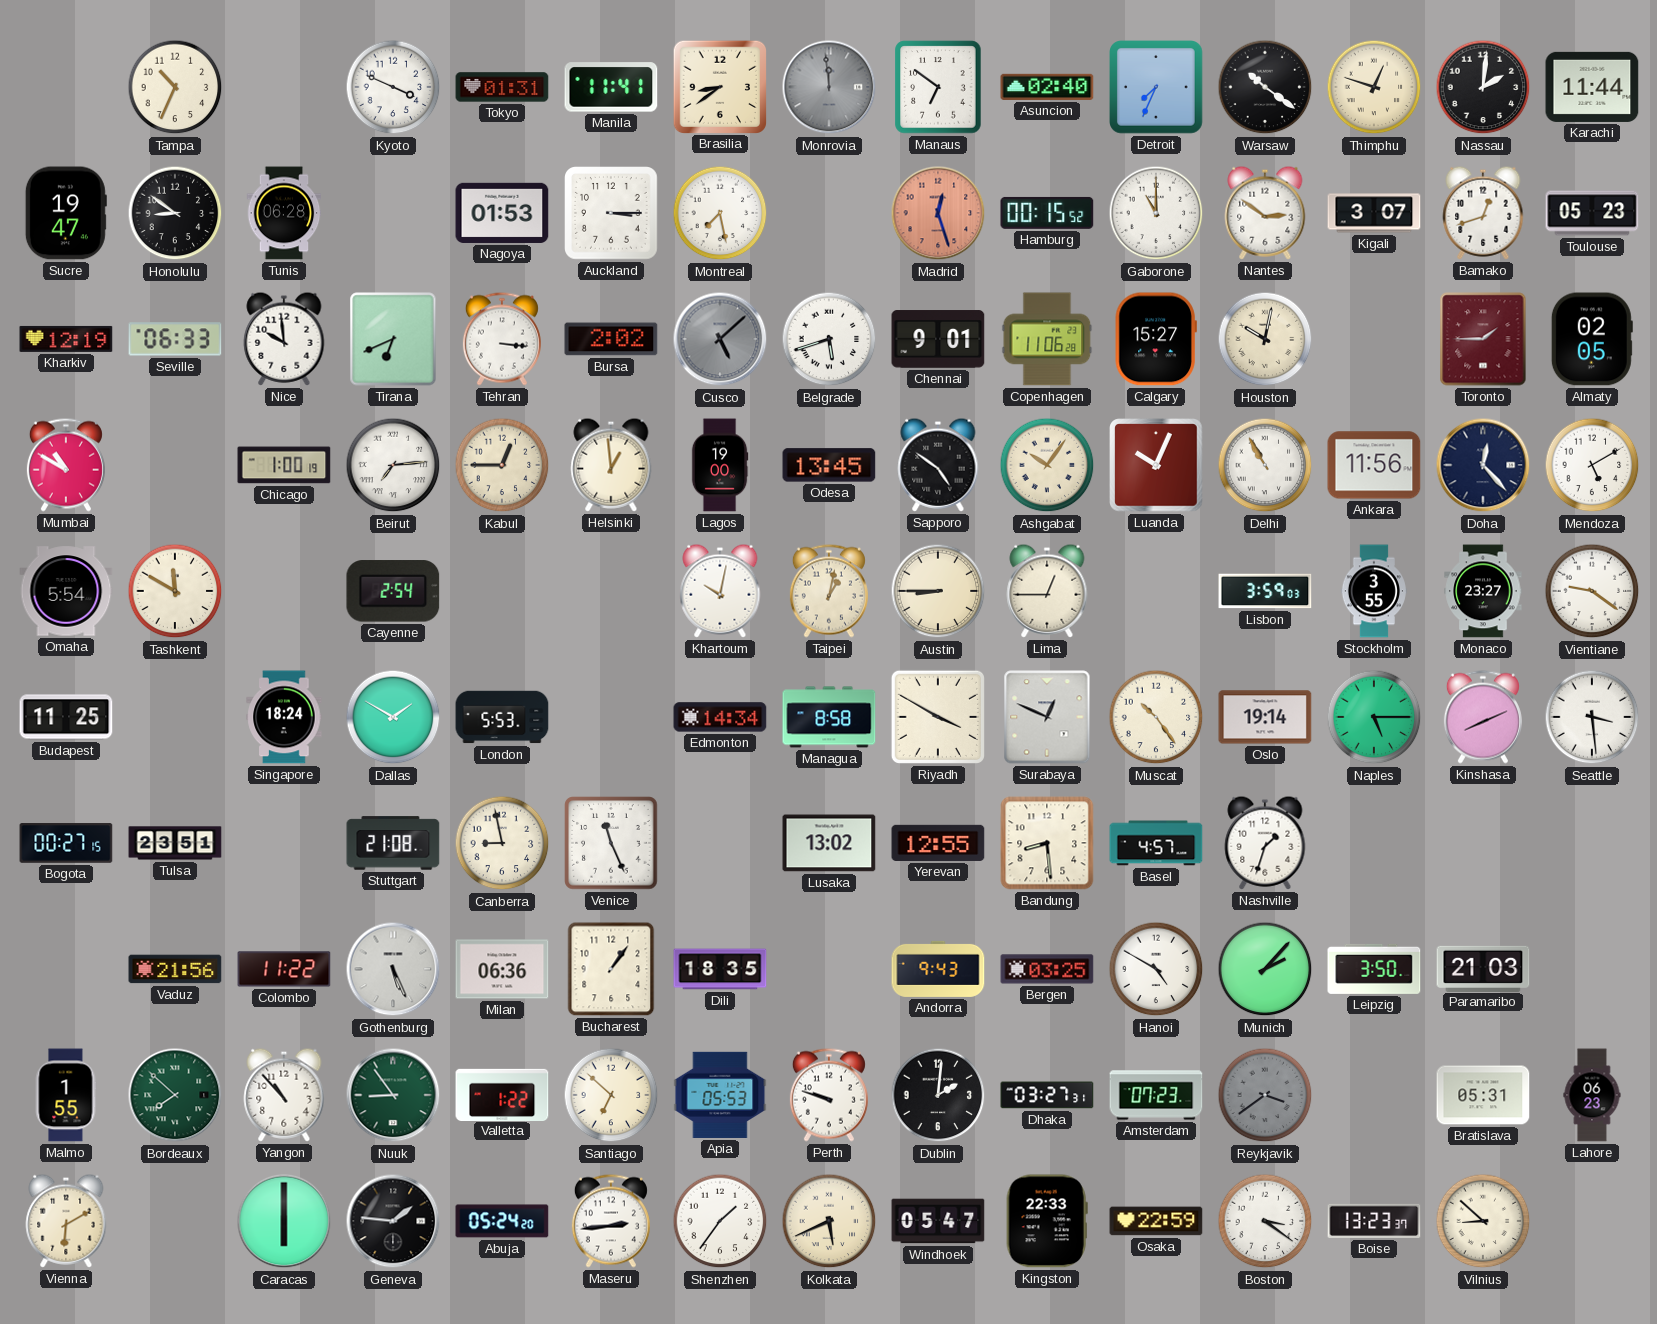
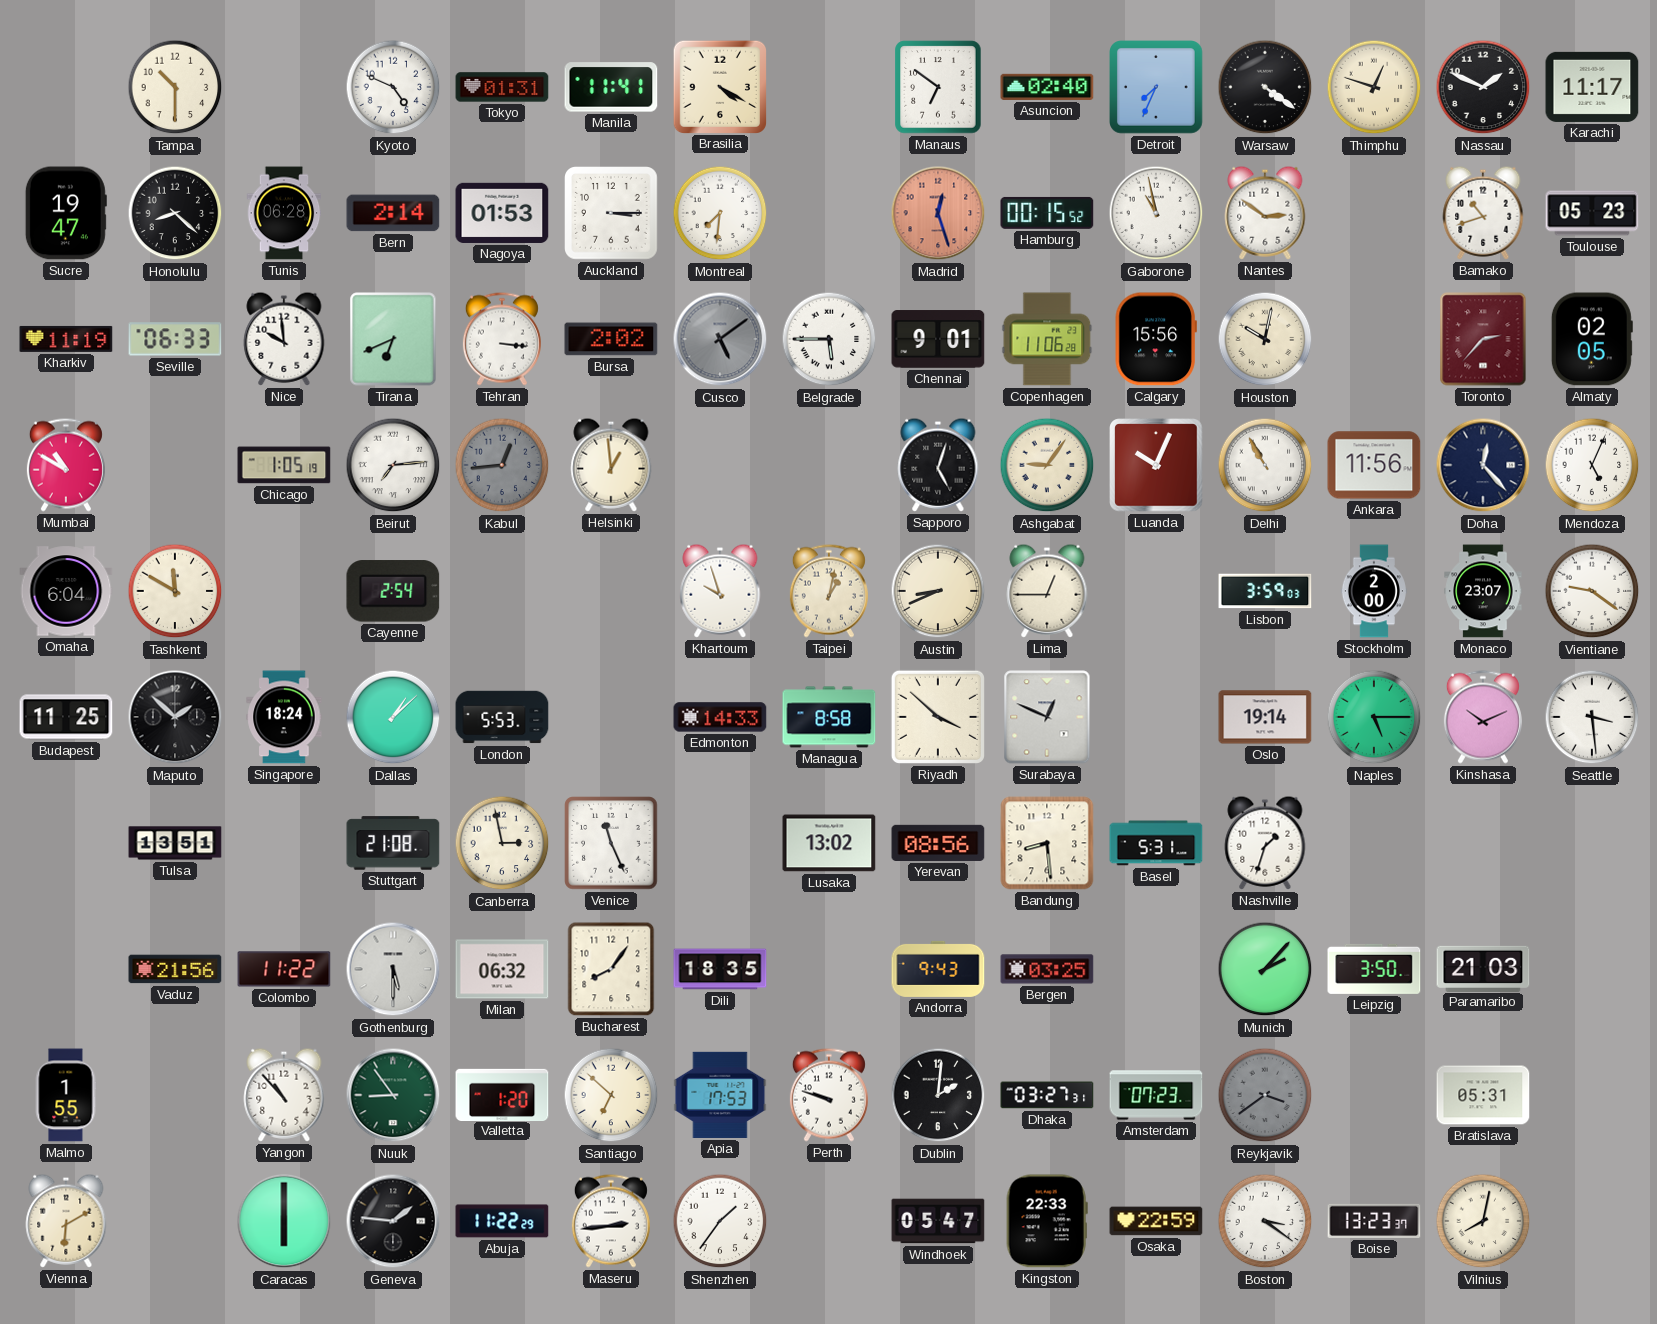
Tampa: 10:34 -> 10:30
Kyoto: 3:49 -> 4:49
Brasilia: 8:39 -> 4:20
Monrovia: 11:59 -> none
Warsaw: 10:21 -> 4:21
Nassau: 2:01 -> 1:49
Karachi: 11:44 -> 11:17
Honolulu: 8:51 -> 8:22
Bern: none -> 2:14
Montreal: 7:28 -> 7:31
Gaborone: 11:00 -> 10:58
Kigali: 3:07 -> none
Bamako: 12:42 -> 10:42
Kharkiv: 12:19 -> 11:19
Cusco: 5:08 -> 5:09
Belgrade: 5:42 -> 5:45
Calgary: 15:27 -> 15:56
Toronto: 1:45 -> 2:37
Chicago: 1:00 -> 1:05
Kabul: 12:45 -> 12:44
Kabul dial: cream -> grey
Lagos: 19:00 -> none
Odesa: 13:45 -> none
Sapporo: 4:51 -> 5:03
Ashgabat: 10:06 -> 9:06
Mendoza: 5:10 -> 5:04
Omaha: 5:54 -> 6:04
Khartoum: 10:02 -> 9:57
Austin: 8:45 -> 8:41
Stockholm: 3:55 -> 2:00
Monaco: 23:27 -> 23:07
Maputo: none -> 1:52
Dallas: 1:50 -> 1:08
Edmonton: 14:34 -> 14:33
Riyadh: 3:50 -> 3:52
Muscat: 10:24 -> none
Kinshasa: 8:11 -> 10:11
Bogota: 00:27 -> none
Tulsa: 23:51 -> 13:51
Canberra: 8:58 -> 2:58
Yerevan: 12:55 -> 08:56
Basel: 4:57 -> 5:31
Gothenburg: 5:26 -> 5:30
Milan: 06:36 -> 06:32
Bucharest: 1:06 -> 8:06
Hanoi: 4:50 -> none
Bordeaux: 7:52 -> none
Valletta: 1:22 -> 1:20
Apia: 05:53 -> 17:53
Lahore: 06:23 -> none
Abuja: 05:24 -> 11:22
Kolkata: 5:41 -> none
Vilnius: 8:52 -> 8:02
